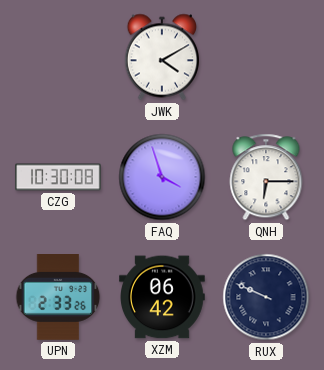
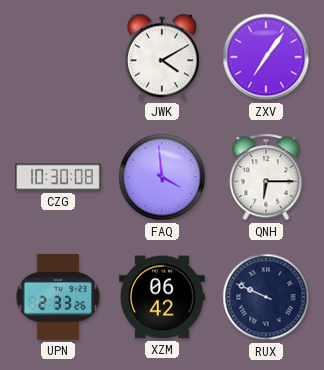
ZXV: none -> 7:06
FAQ: 3:57 -> 3:59
